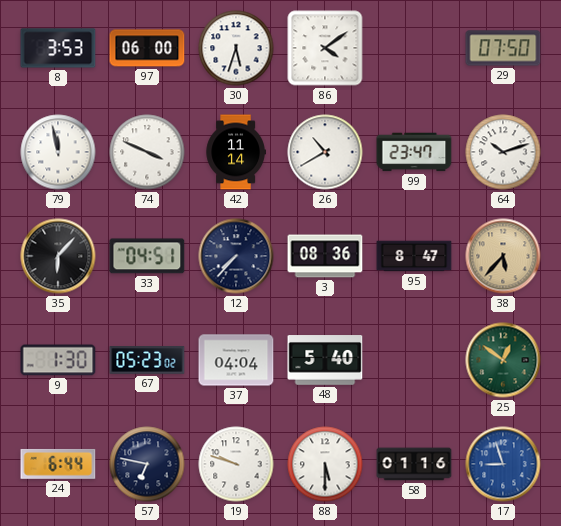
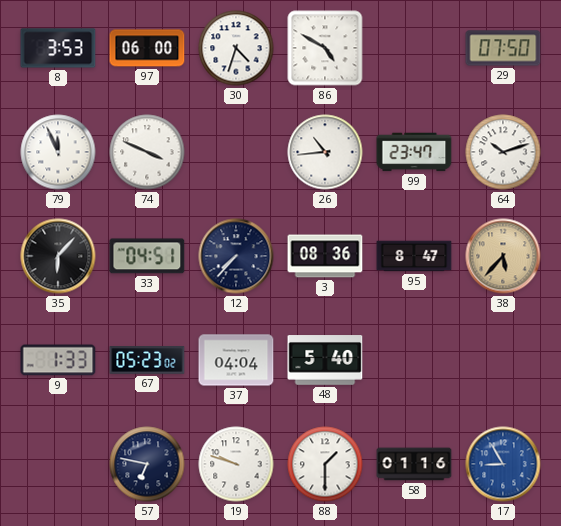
30: 5:33 -> 4:33
86: 4:09 -> 4:50
79: 11:58 -> 11:56
42: 11:14 -> none
26: 10:40 -> 10:44
9: 1:30 -> 1:33
25: 12:51 -> none
24: 6:44 -> none
88: 5:30 -> 1:30
17: 8:57 -> 8:55
